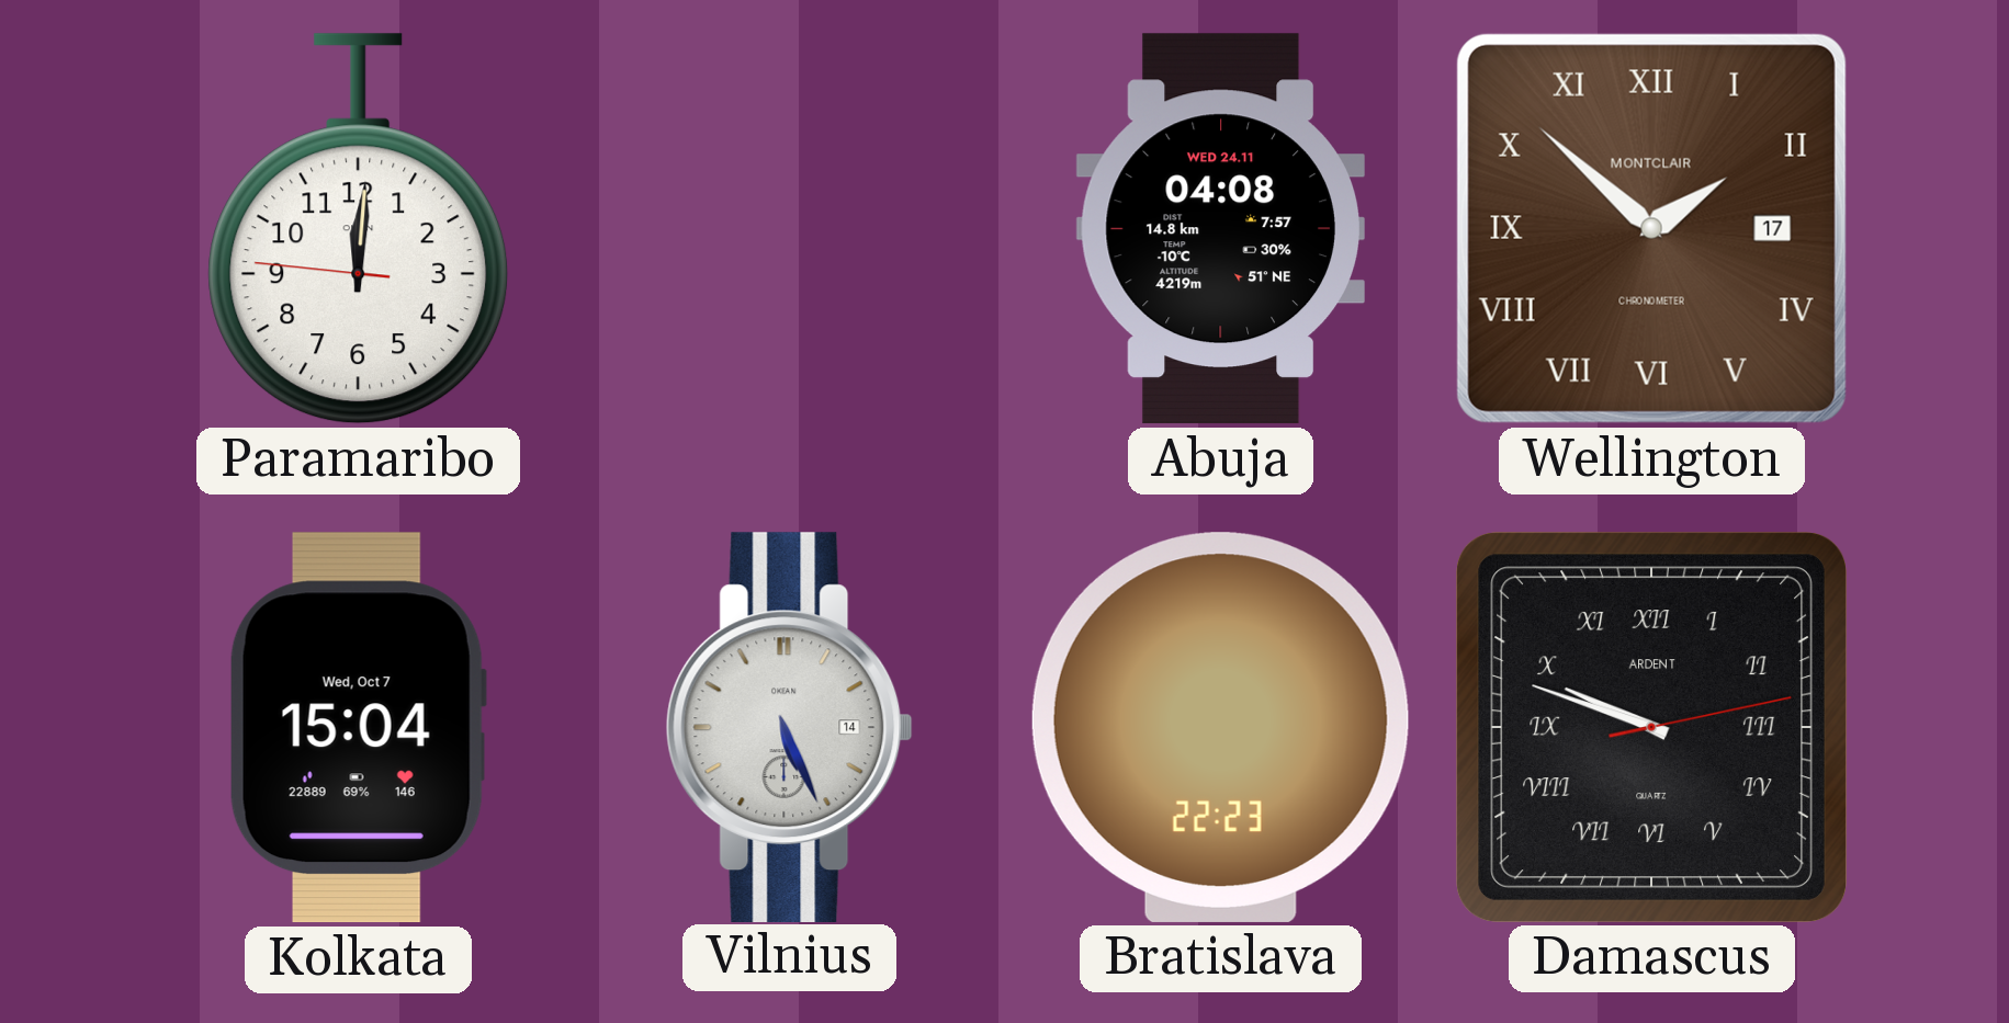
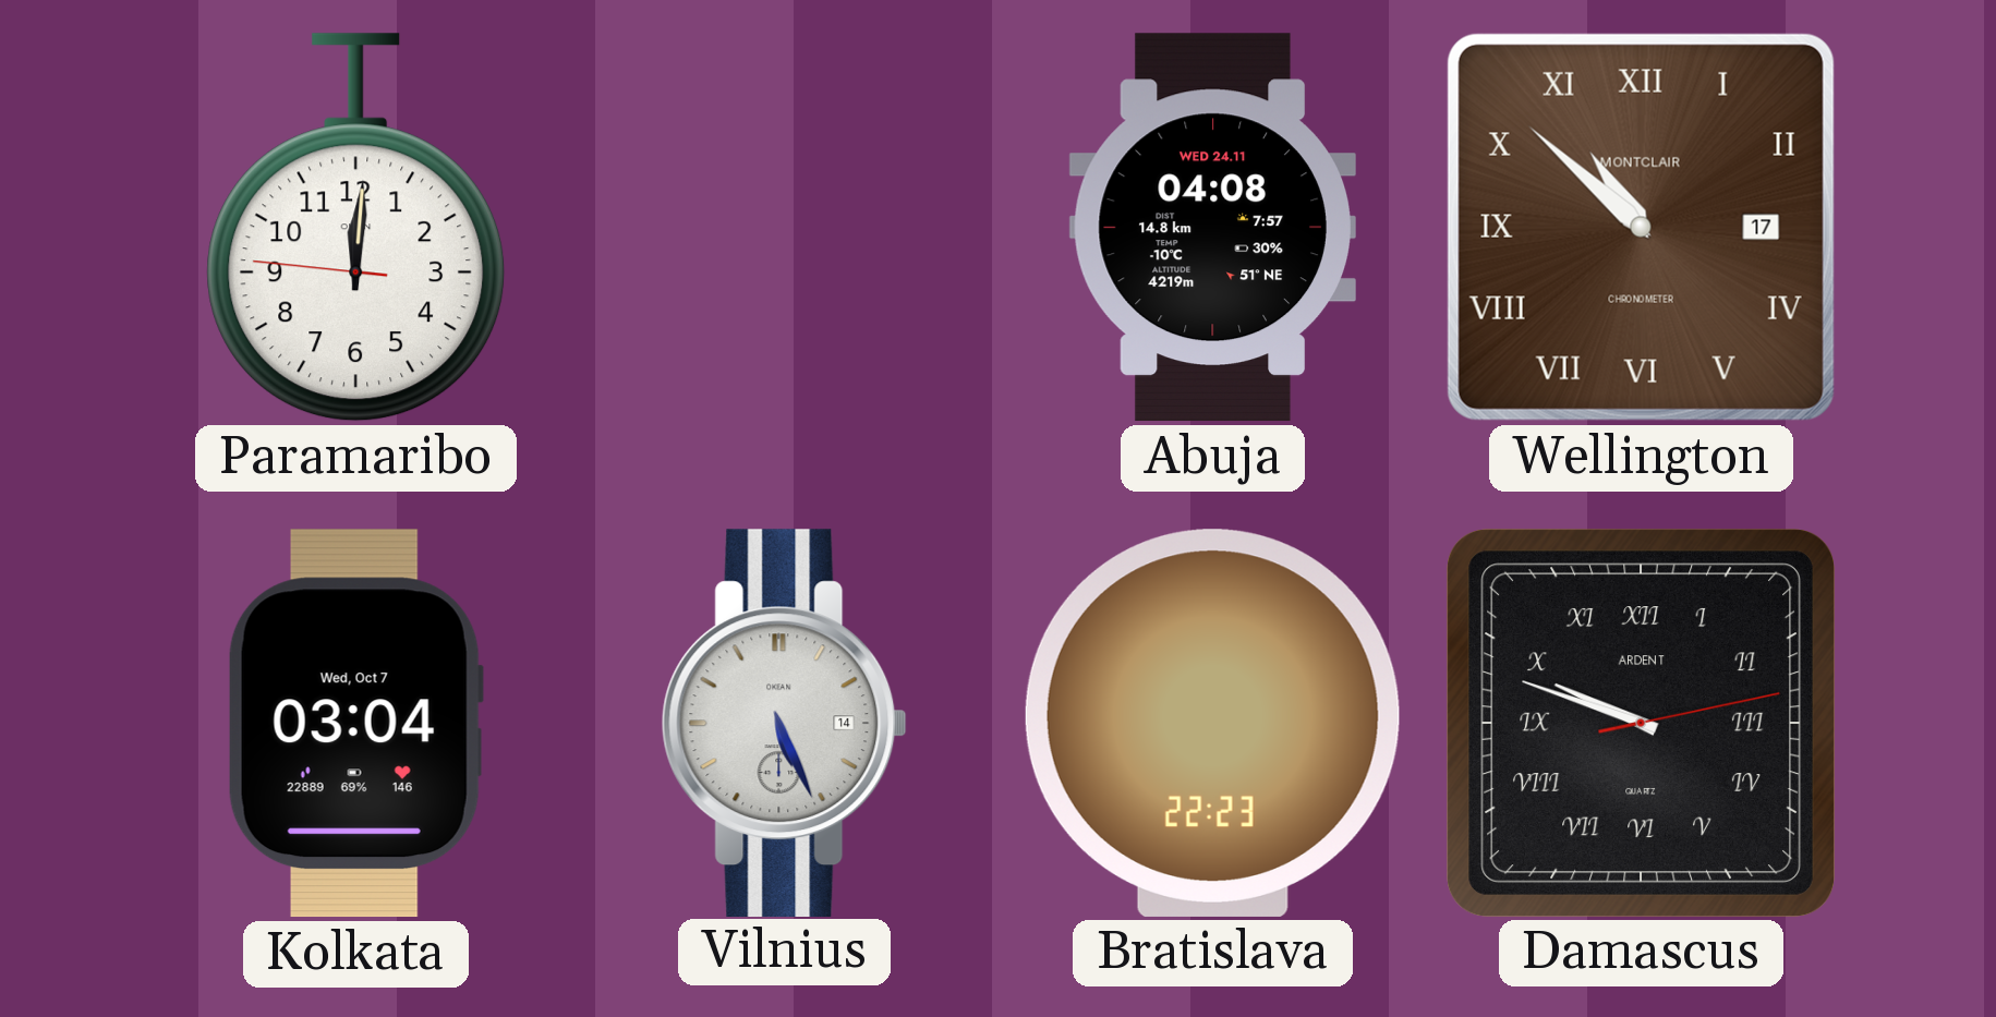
Wellington: 1:52 -> 10:52
Kolkata: 15:04 -> 03:04
